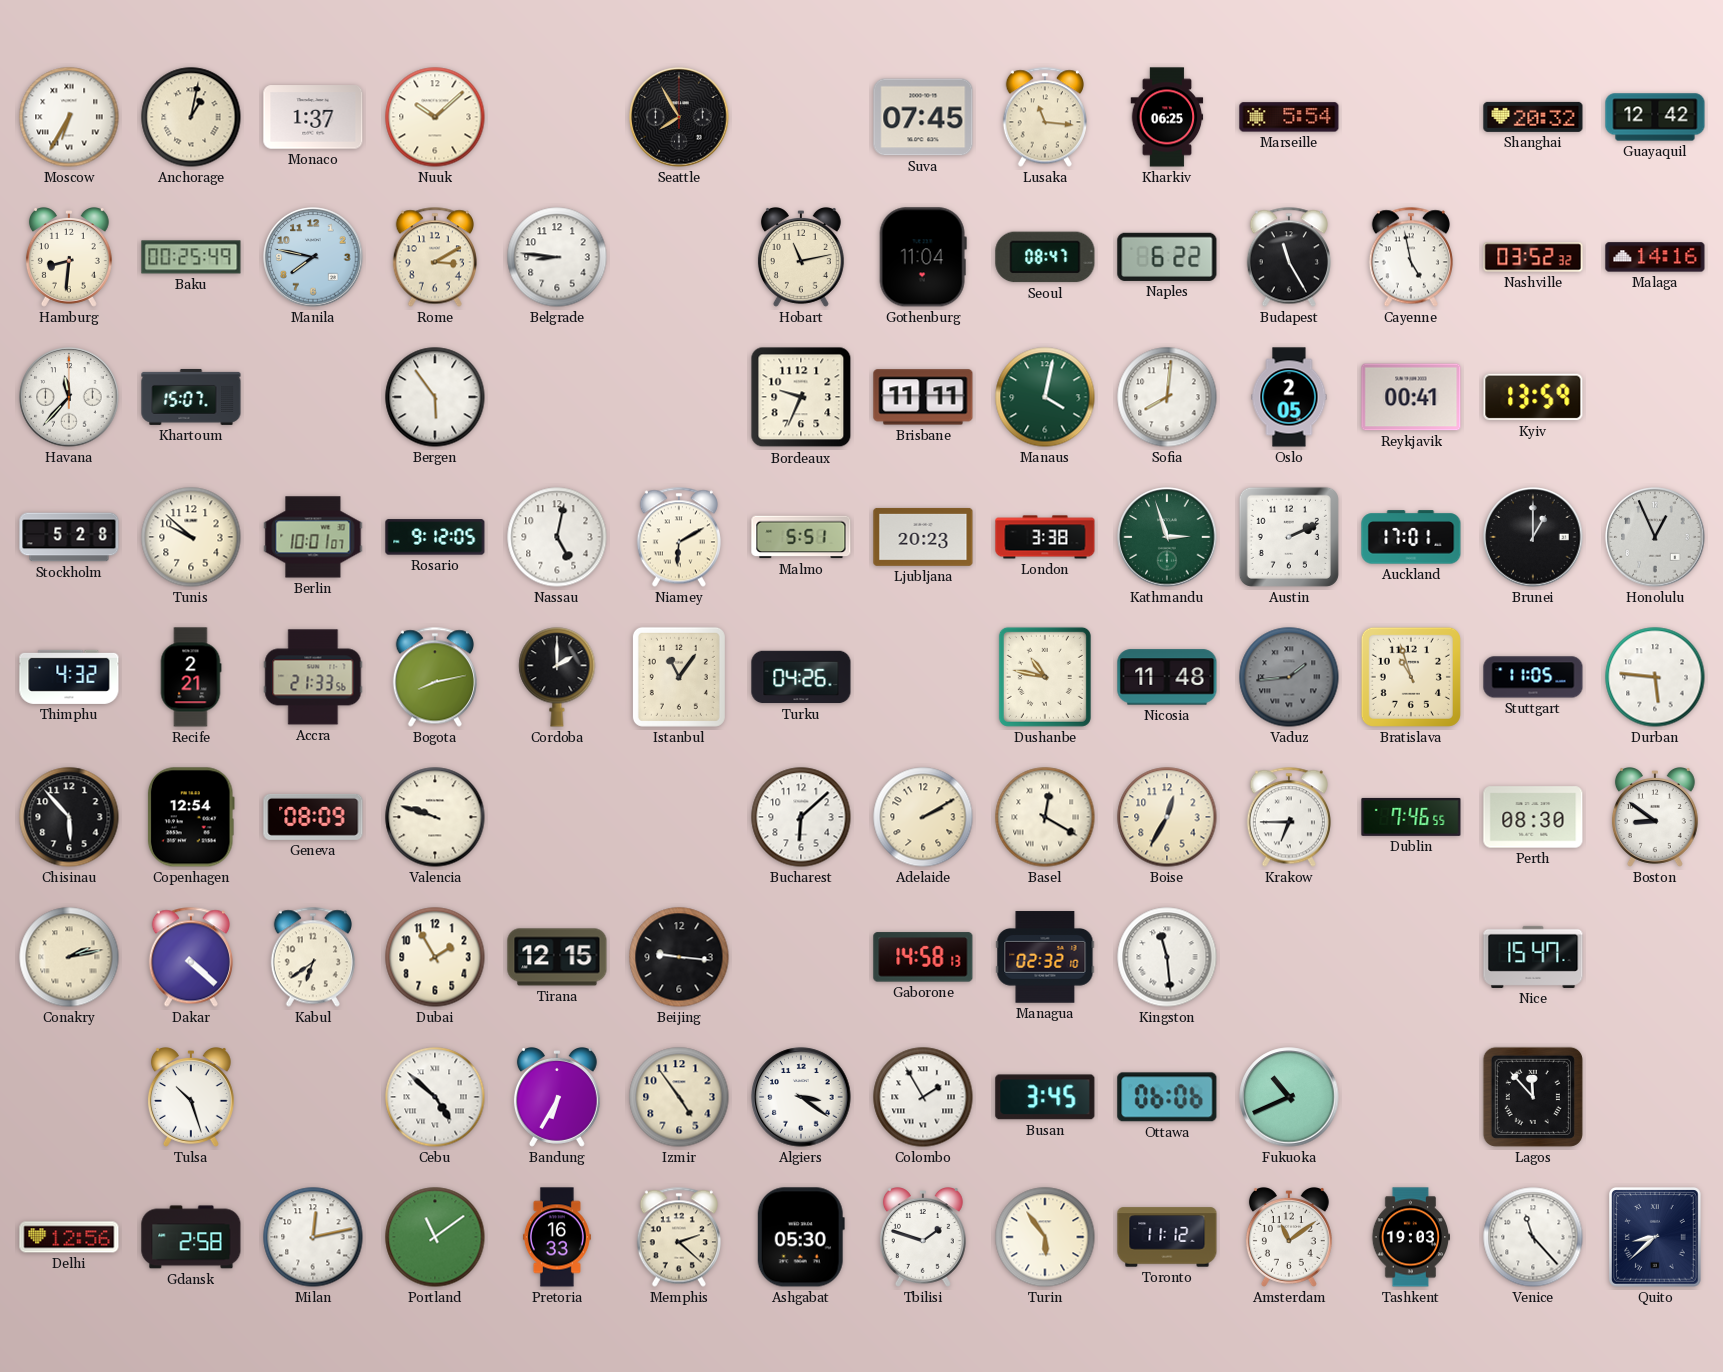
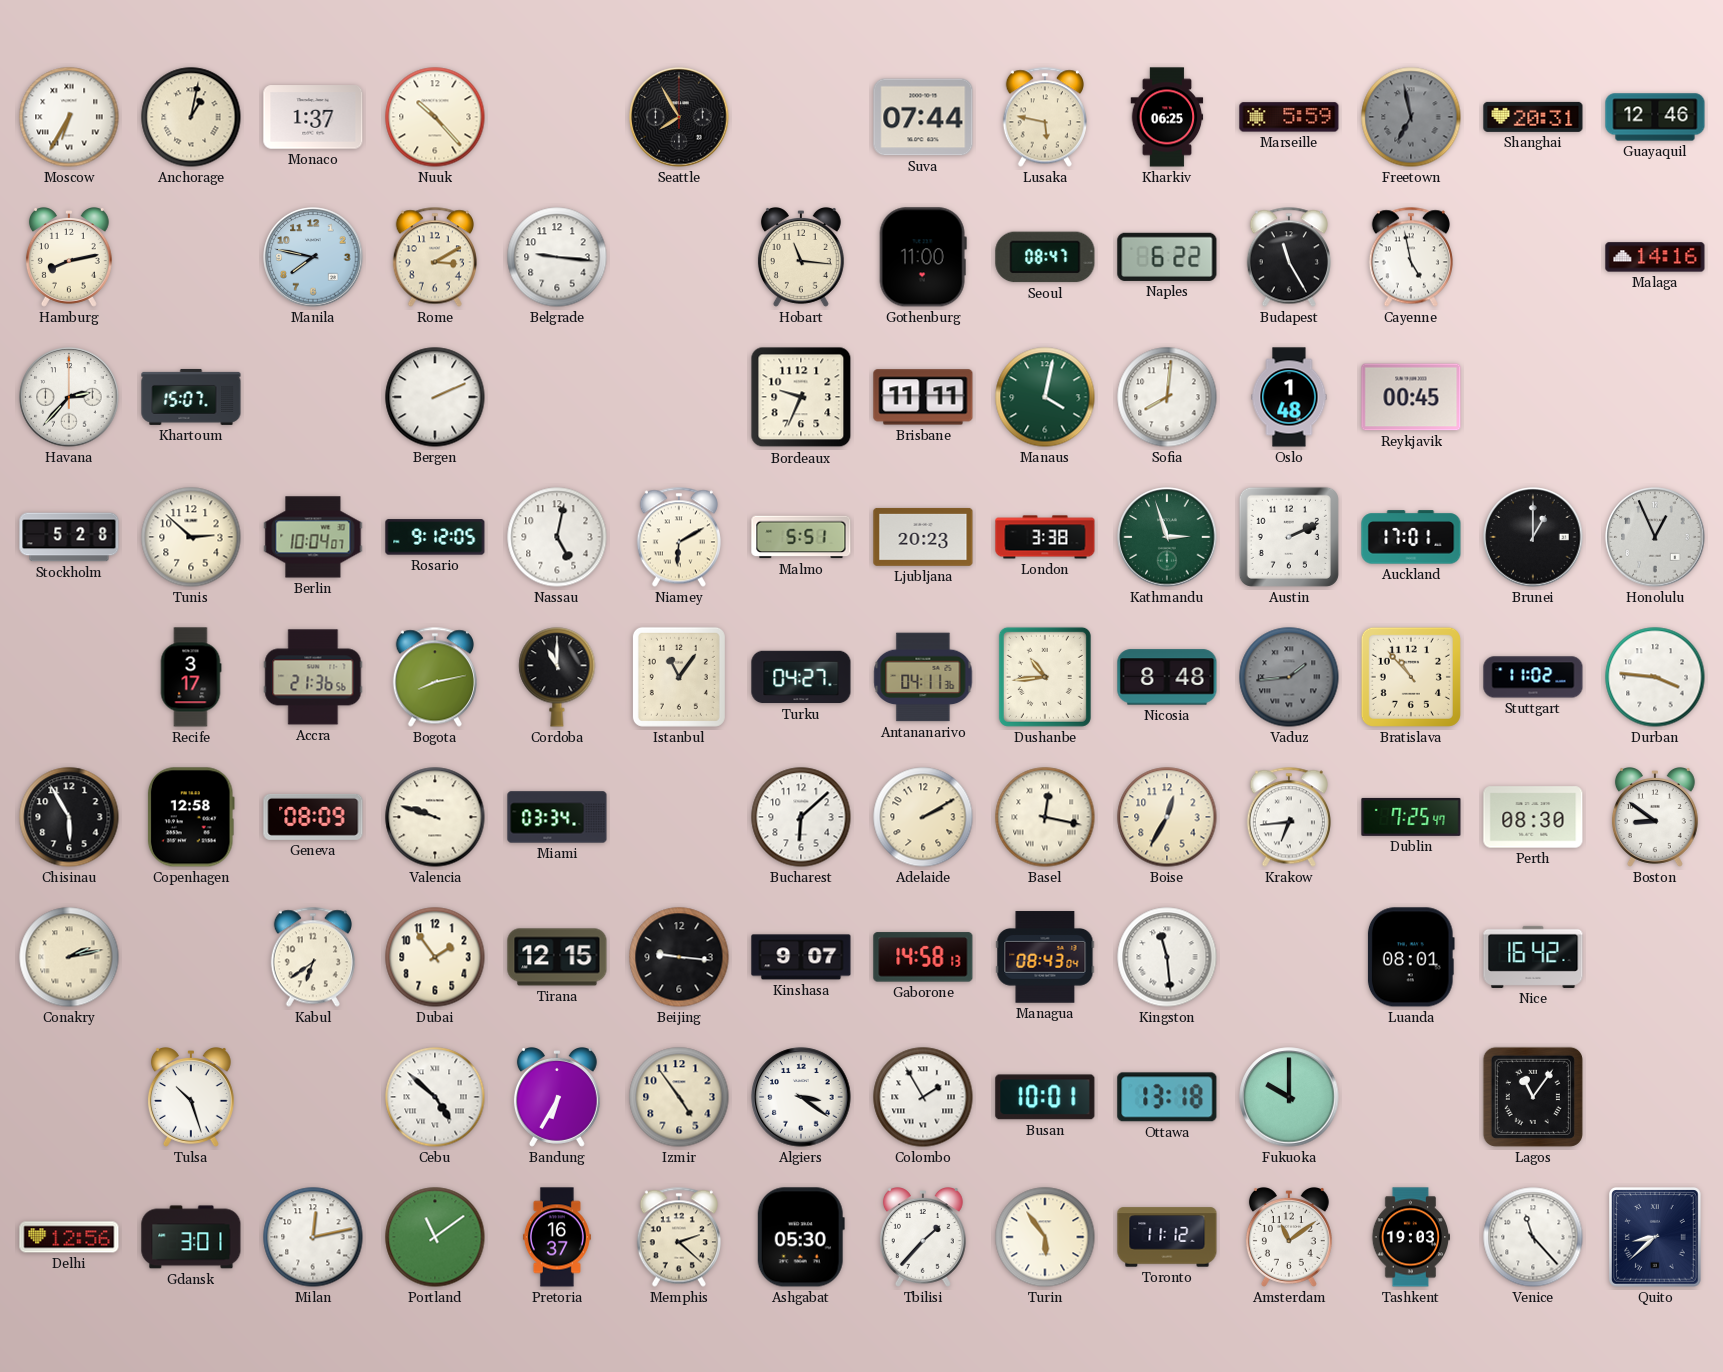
Nuuk: 10:08 -> 10:23
Suva: 07:45 -> 07:44
Lusaka: 11:16 -> 5:47
Marseille: 5:54 -> 5:59
Freetown: none -> 6:58
Shanghai: 20:32 -> 20:31
Guayaquil: 12:42 -> 12:46
Hamburg: 8:31 -> 8:13
Baku: 00:25 -> none
Belgrade: 8:46 -> 9:16
Hobart: 11:13 -> 11:16
Gothenburg: 11:04 -> 11:00
Nashville: 03:52 -> none
Havana: 11:37 -> 2:37
Bergen: 5:54 -> 2:11
Oslo: 2:05 -> 1:48
Reykjavik: 00:41 -> 00:45
Kyiv: 13:59 -> none
Tunis: 9:52 -> 2:52
Berlin: 10:01 -> 10:04
Thimphu: 4:32 -> none
Recife: 2:21 -> 3:17
Accra: 21:33 -> 21:36
Cordoba: 2:00 -> 11:00
Turku: 04:26 -> 04:27
Antananarivo: none -> 04:11
Dushanbe: 10:47 -> 10:44
Nicosia: 11:48 -> 8:48
Bratislava: 10:57 -> 10:53
Stuttgart: 11:05 -> 11:02
Durban: 5:46 -> 3:46
Chisinau: 5:53 -> 5:55
Copenhagen: 12:54 -> 12:58
Miami: none -> 03:34
Basel: 12:20 -> 12:17
Krakow: 6:45 -> 6:44
Dublin: 7:46 -> 7:25
Dakar: 4:22 -> none
Dubai: 1:55 -> 1:54
Kinshasa: none -> 9:07
Managua: 02:32 -> 08:43
Luanda: none -> 08:01
Nice: 15:47 -> 16:42
Busan: 3:45 -> 10:01
Ottawa: 06:06 -> 13:18
Fukuoka: 10:41 -> 10:00
Lagos: 11:53 -> 11:06
Gdansk: 2:58 -> 3:01
Pretoria: 16:33 -> 16:37
Tbilisi: 1:48 -> 1:37
